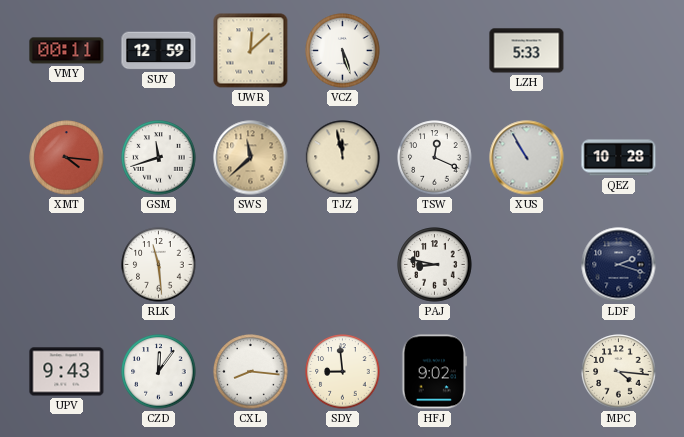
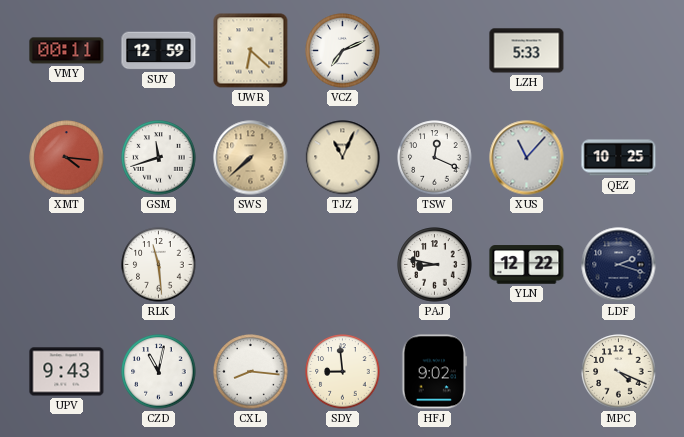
UWR: 12:08 -> 6:22
VCZ: 5:27 -> 7:11
SWS: 11:38 -> 7:38
TJZ: 11:58 -> 11:04
XUS: 10:55 -> 11:07
QEZ: 10:28 -> 10:25
YLN: none -> 12:22
CZD: 12:06 -> 11:02
MPC: 4:16 -> 4:19
